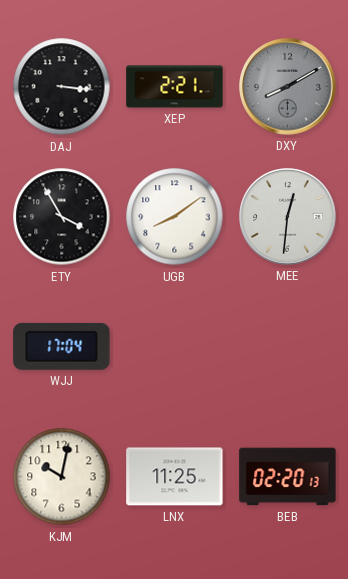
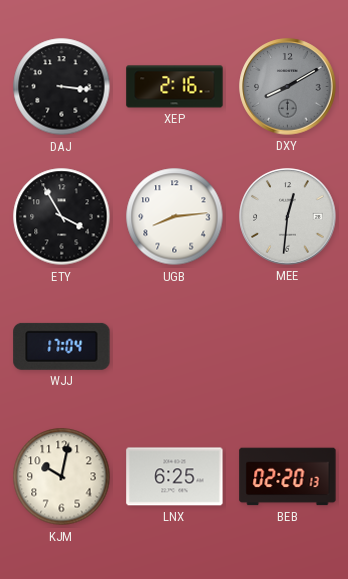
XEP: 2:21 -> 2:16
UGB: 8:09 -> 8:14
LNX: 11:25 -> 6:25
